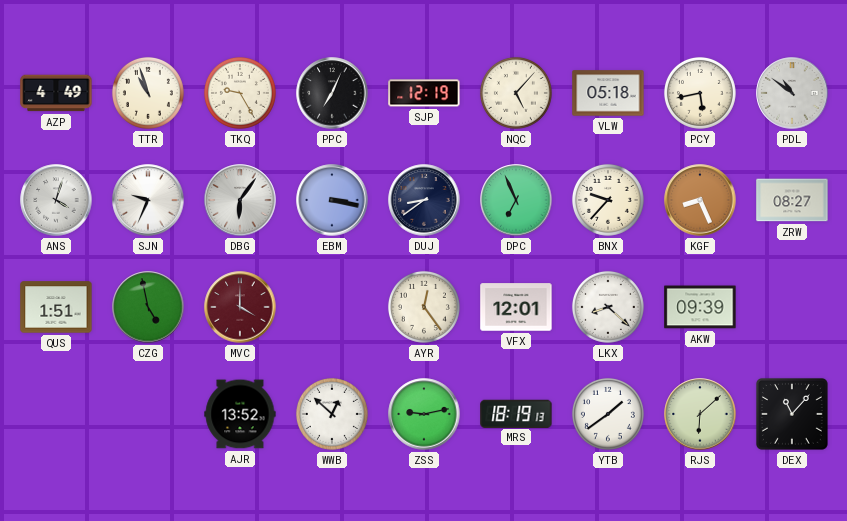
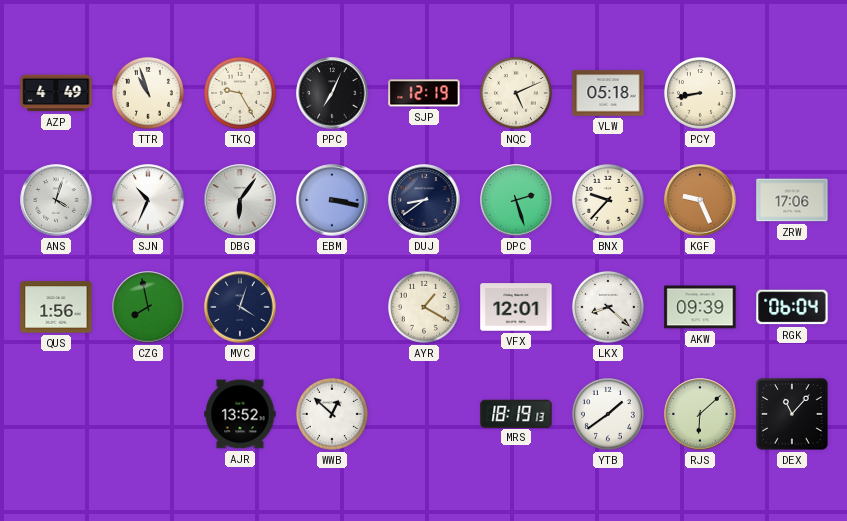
NQC: 5:07 -> 5:11
PCY: 5:43 -> 8:43
PDL: 10:51 -> none
SJN: 9:34 -> 10:34
DPC: 6:56 -> 2:27
KGF: 8:26 -> 9:26
ZRW: 08:27 -> 17:06
QUS: 1:51 -> 1:56
CZG: 4:58 -> 7:58
MVC: 4:00 -> 4:03
MVC dial: burgundy -> navy
AYR: 12:24 -> 1:20
RGK: none -> 06:04
ZSS: 9:13 -> none
